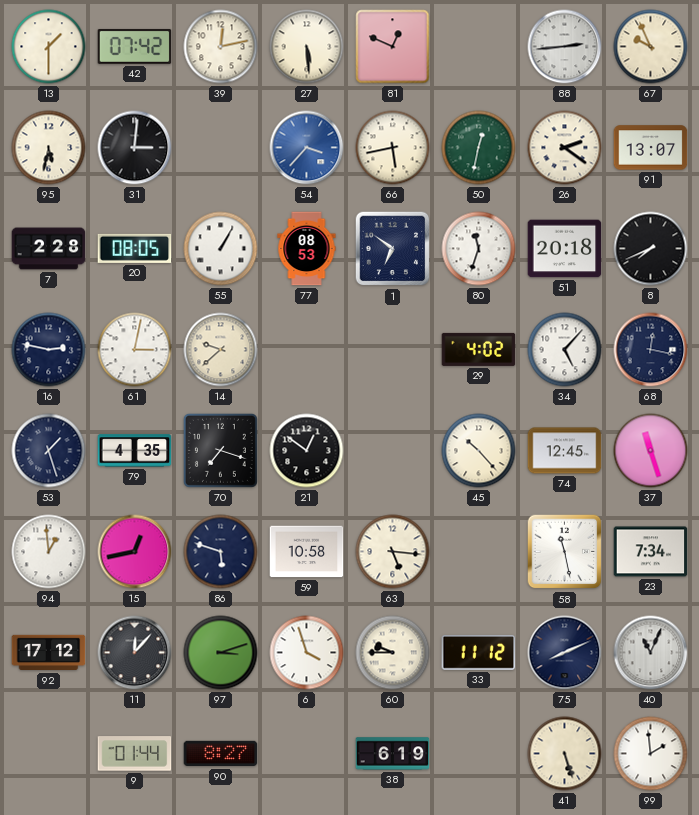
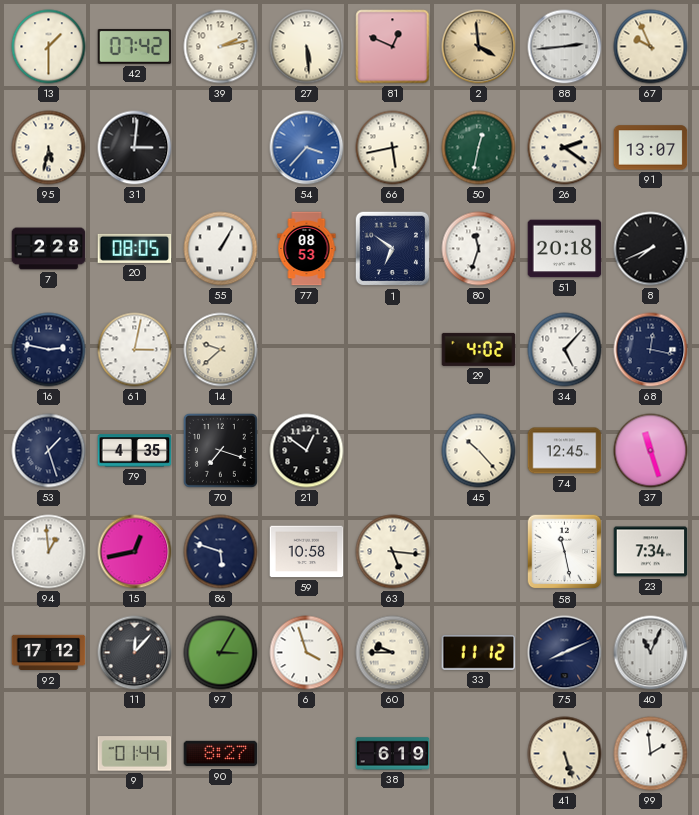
39: 12:13 -> 2:13
2: none -> 3:59
97: 3:12 -> 3:05
